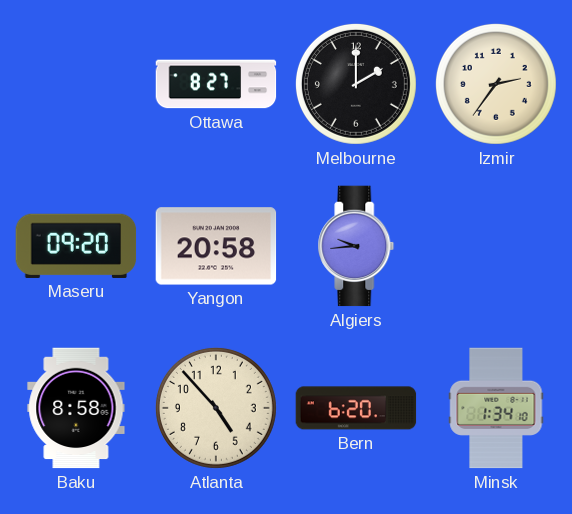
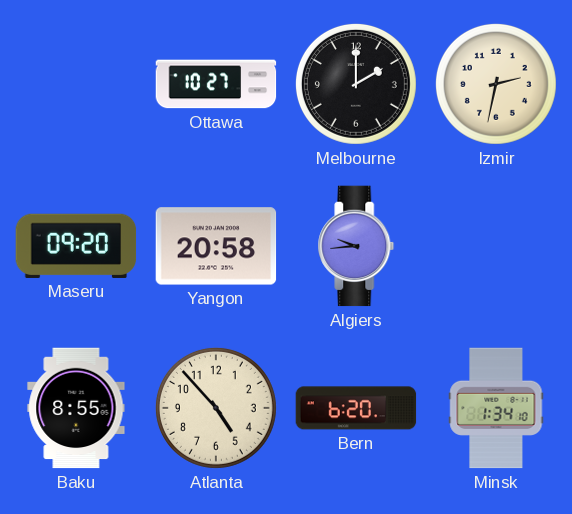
Ottawa: 8:27 -> 10:27
Izmir: 2:36 -> 2:32
Baku: 8:58 -> 8:55
